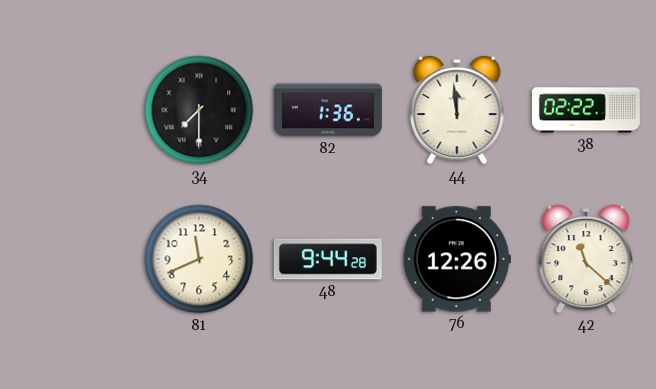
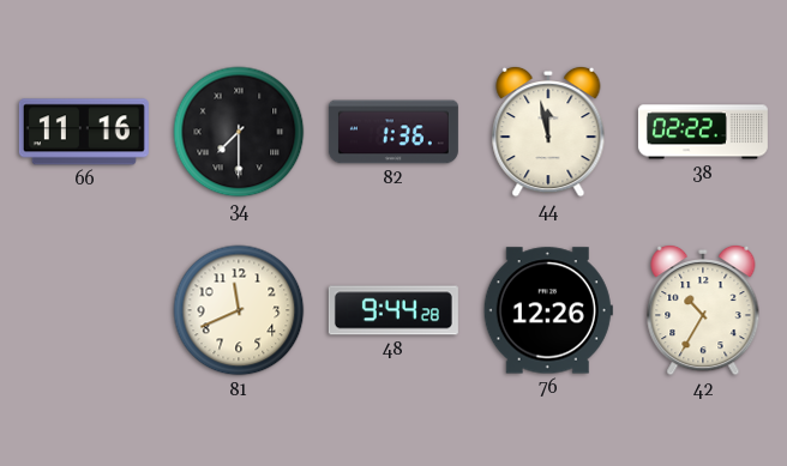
66: none -> 11:16
44: 11:59 -> 11:58
42: 11:22 -> 10:35
